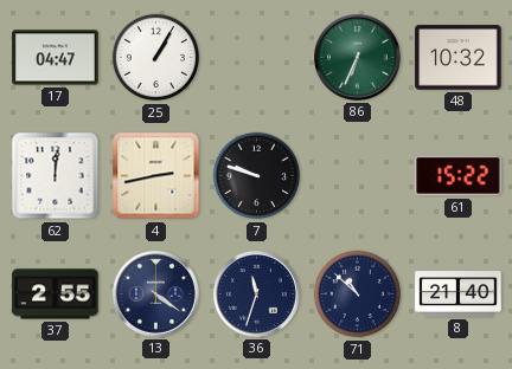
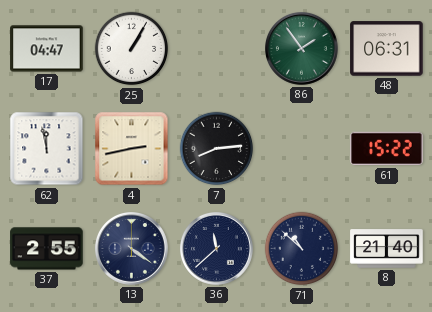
86: 6:34 -> 1:54
48: 10:32 -> 06:31
62: 12:01 -> 11:58
7: 9:48 -> 8:14
36: 11:33 -> 11:38
